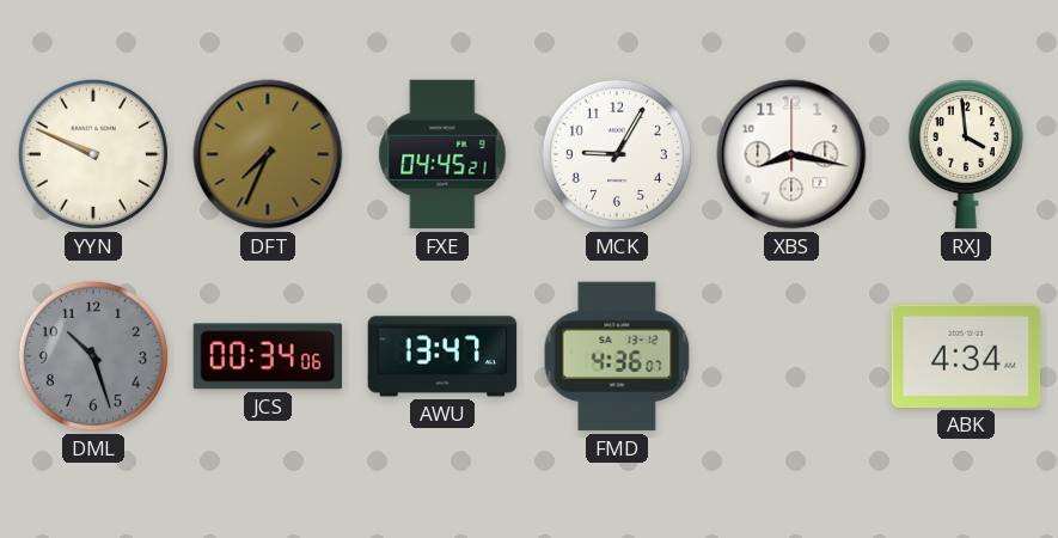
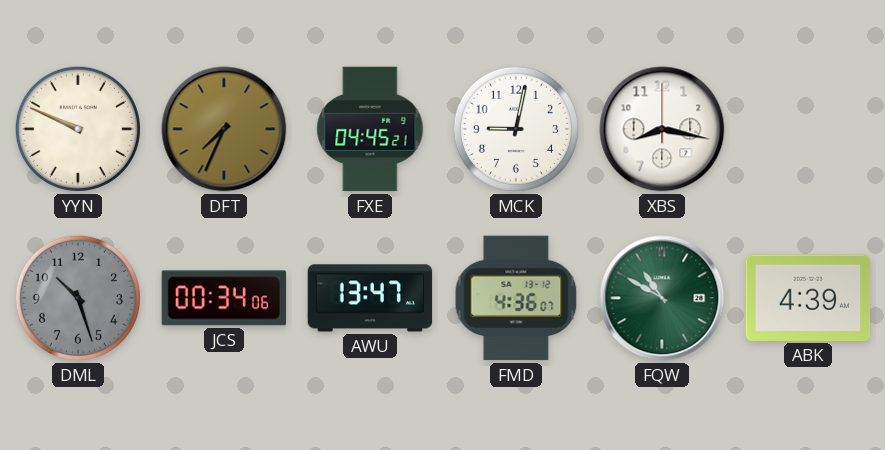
MCK: 9:05 -> 9:02
RXJ: 3:59 -> none
FQW: none -> 10:50
ABK: 4:34 -> 4:39
